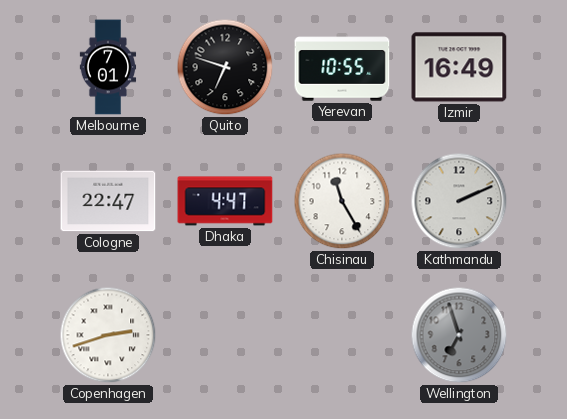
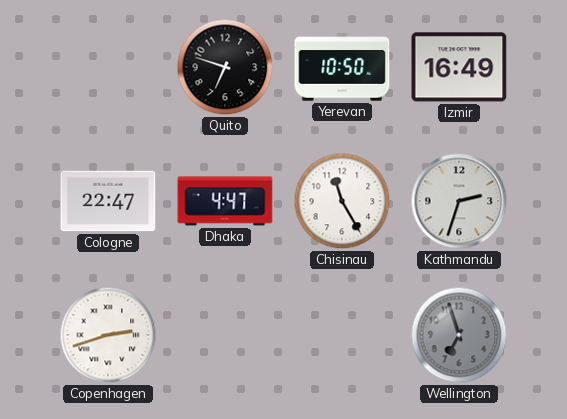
Melbourne: 7:01 -> none
Yerevan: 10:55 -> 10:50
Kathmandu: 2:11 -> 2:33
